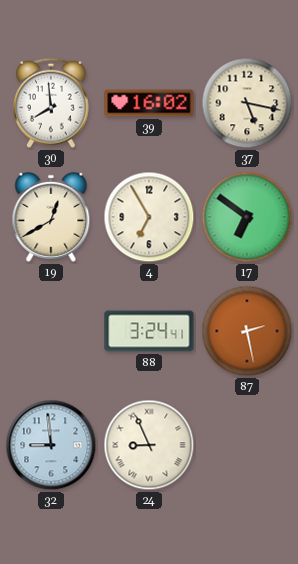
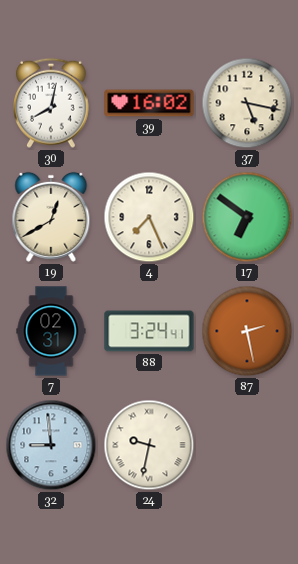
30: 7:59 -> 8:02
4: 6:55 -> 7:26
7: none -> 02:31
24: 8:56 -> 9:32
